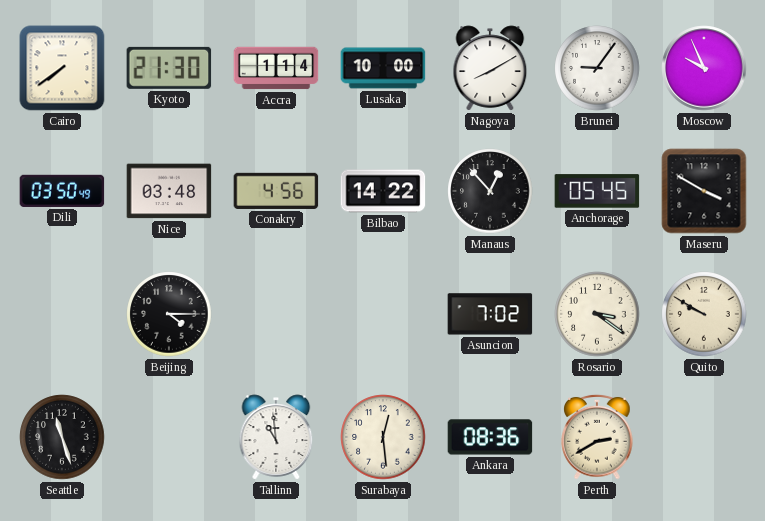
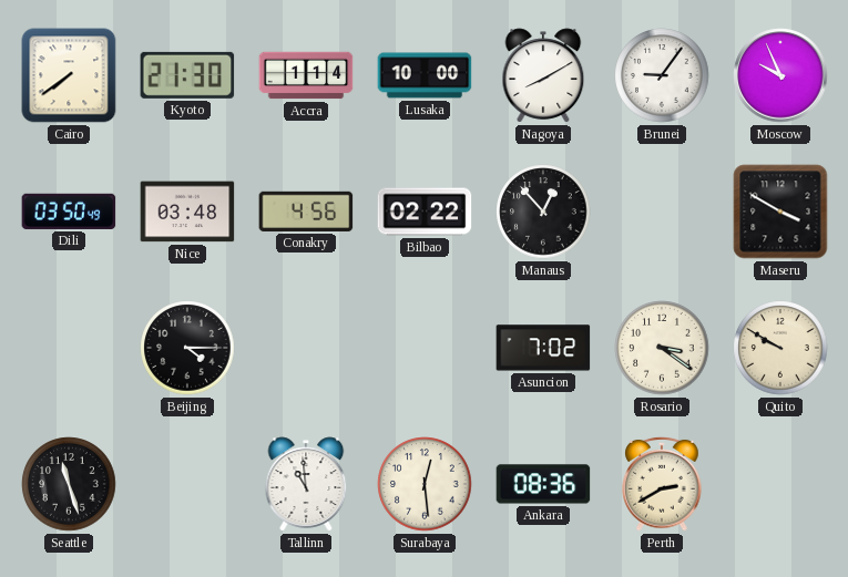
Bilbao: 14:22 -> 02:22
Anchorage: 05:45 -> none
